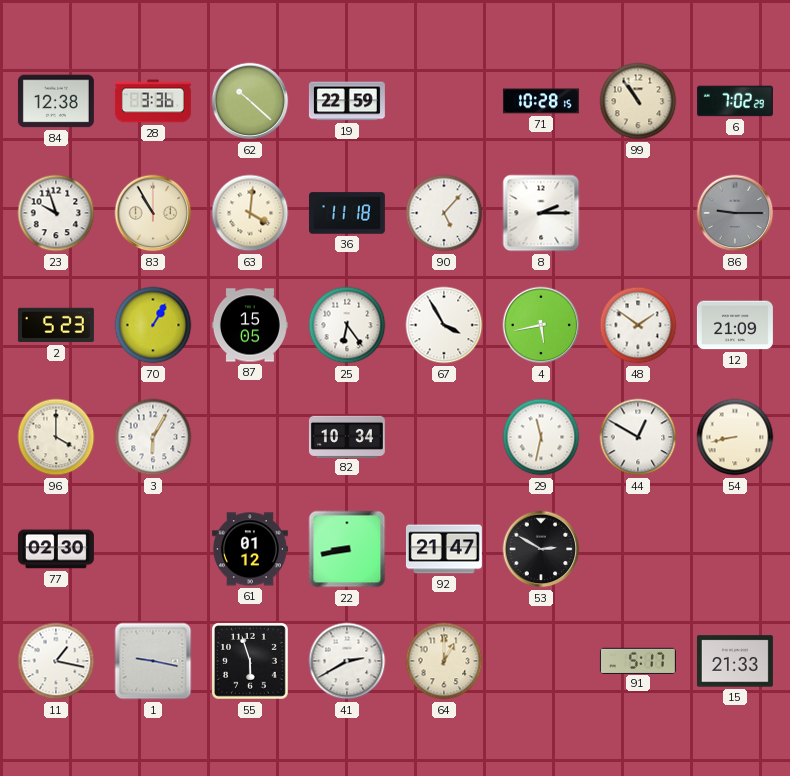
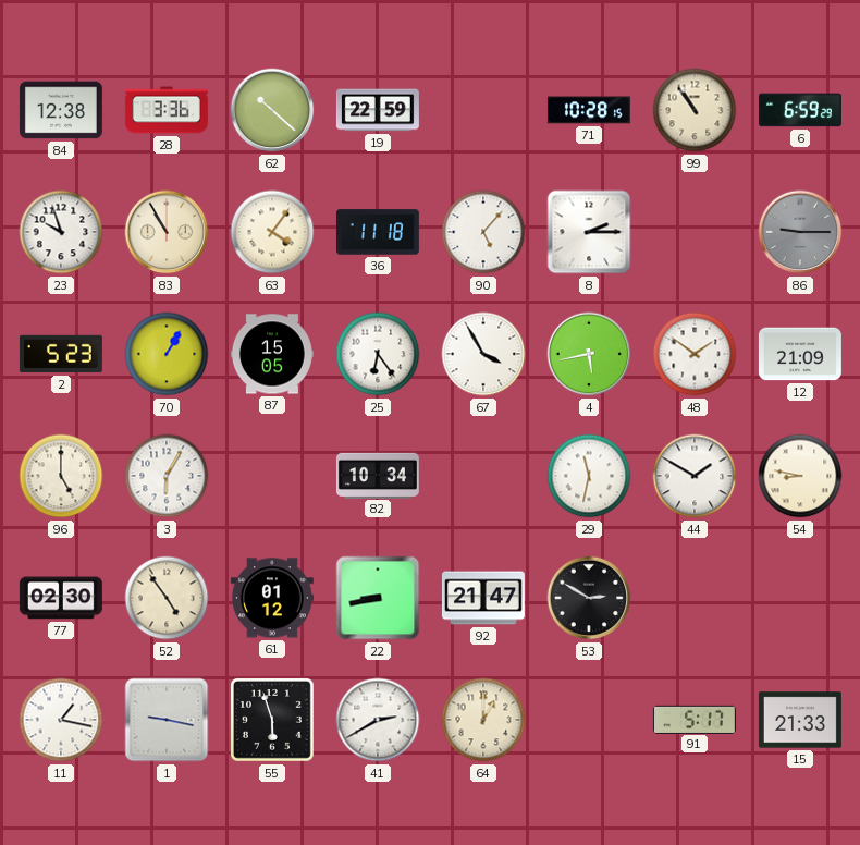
6: 7:02 -> 6:59
63: 4:01 -> 4:06
96: 4:00 -> 5:00
44: 12:50 -> 1:50
54: 8:43 -> 8:47
52: none -> 4:54
